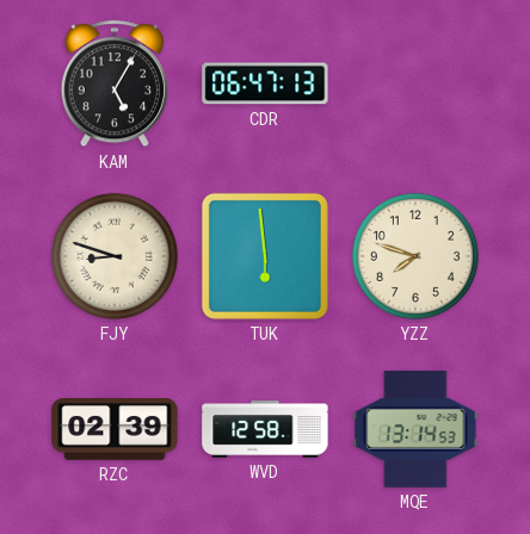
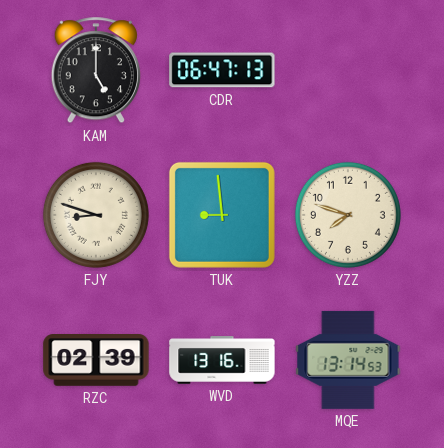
KAM: 5:05 -> 5:00
TUK: 5:59 -> 8:59
WVD: 12:58 -> 13:16
